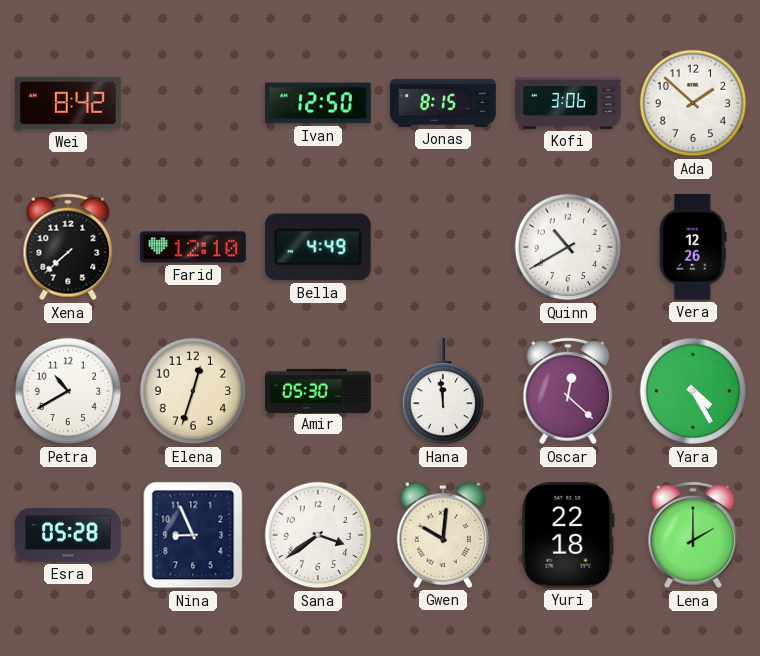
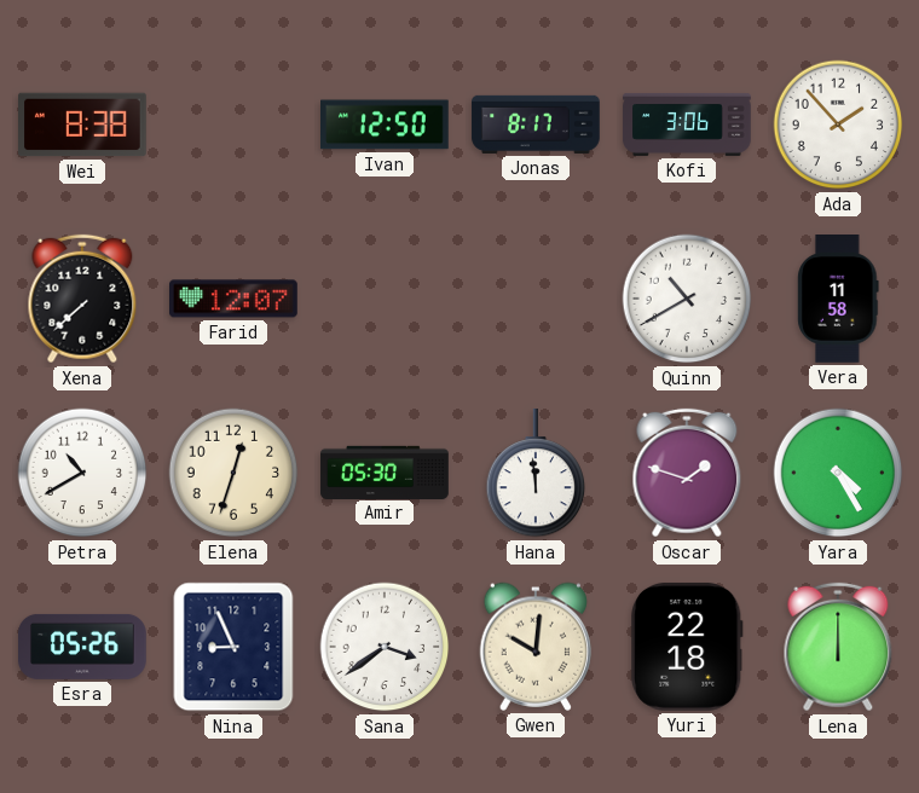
Wei: 8:42 -> 8:38
Jonas: 8:15 -> 8:17
Ada: 1:52 -> 1:53
Farid: 12:10 -> 12:07
Bella: 4:49 -> none
Vera: 12:26 -> 11:58
Oscar: 12:22 -> 1:48
Esra: 05:28 -> 05:26
Lena: 2:00 -> 12:00
